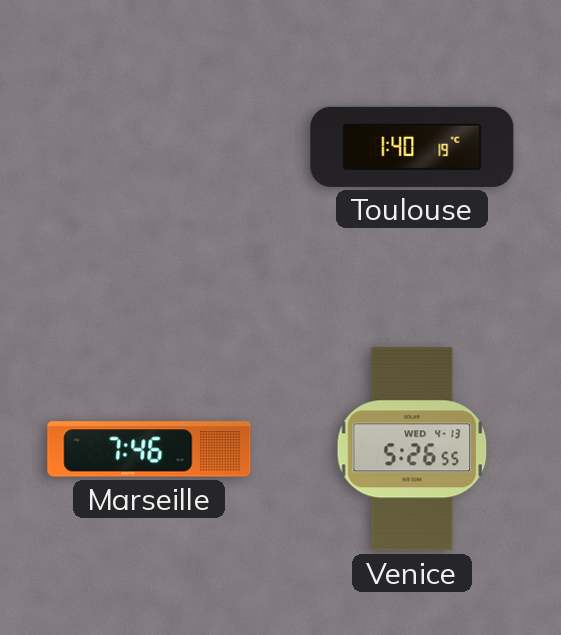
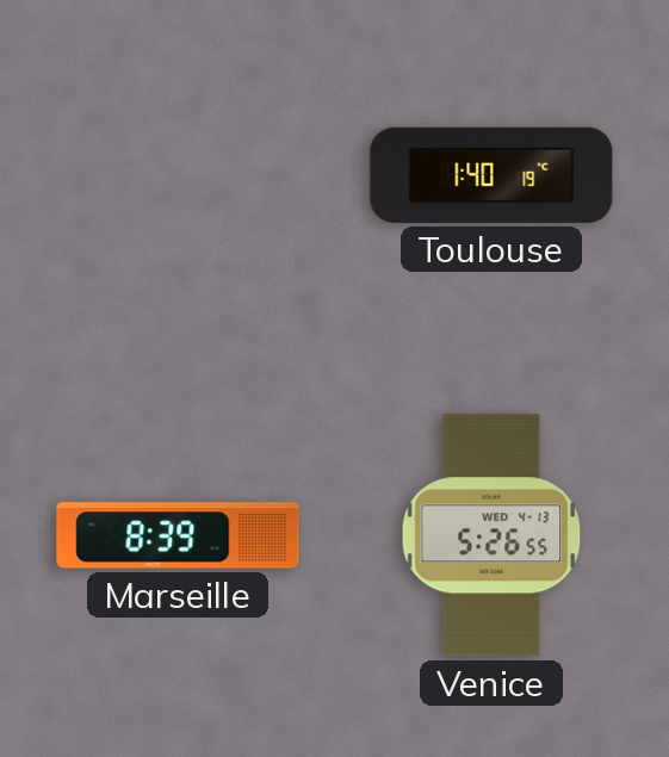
Marseille: 7:46 -> 8:39
